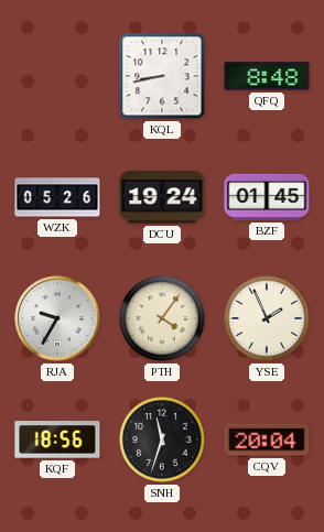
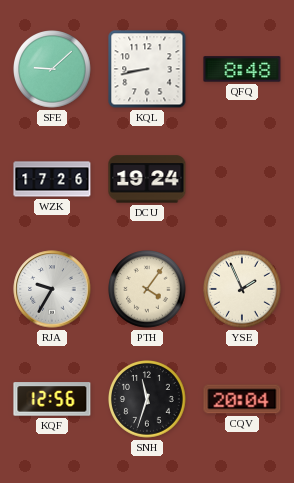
SFE: none -> 9:08
WZK: 05:26 -> 17:26
BZF: 01:45 -> none
KQF: 18:56 -> 12:56
